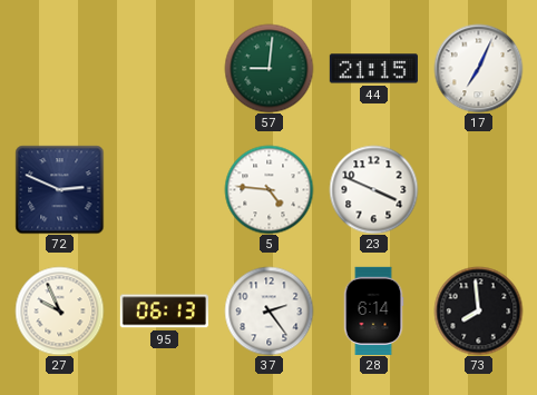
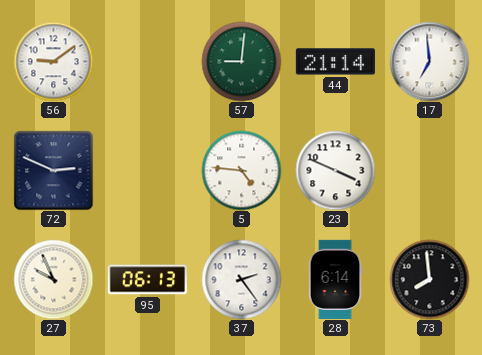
56: none -> 9:09
44: 21:15 -> 21:14
17: 7:04 -> 6:59
